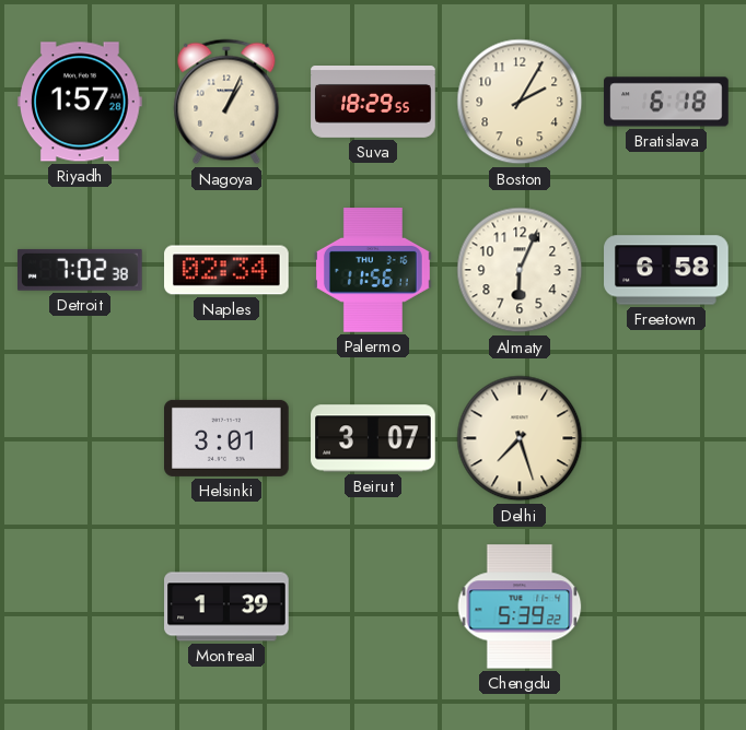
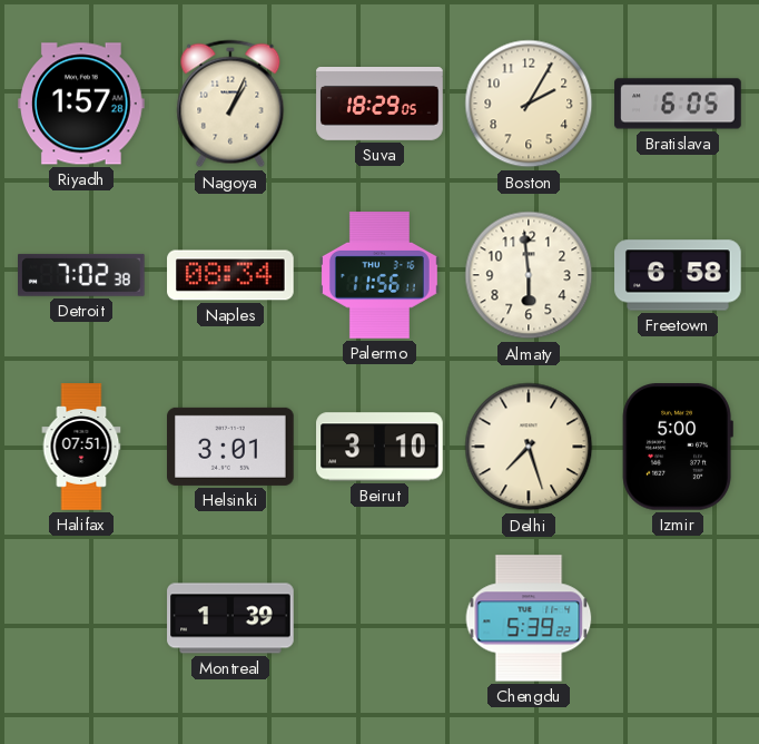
Suva: 18:29:55 -> 18:29:05
Bratislava: 6:18 -> 6:05
Naples: 02:34 -> 08:34
Almaty: 6:04 -> 5:59
Halifax: none -> 07:51
Beirut: 3:07 -> 3:10
Izmir: none -> 5:00
